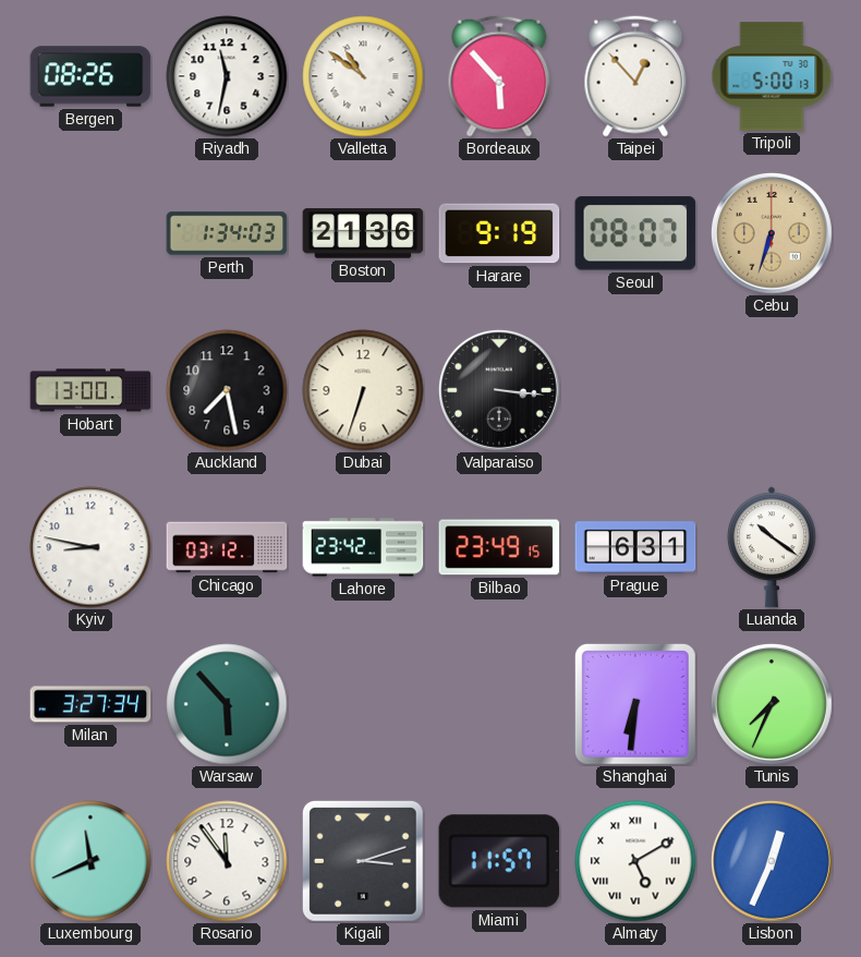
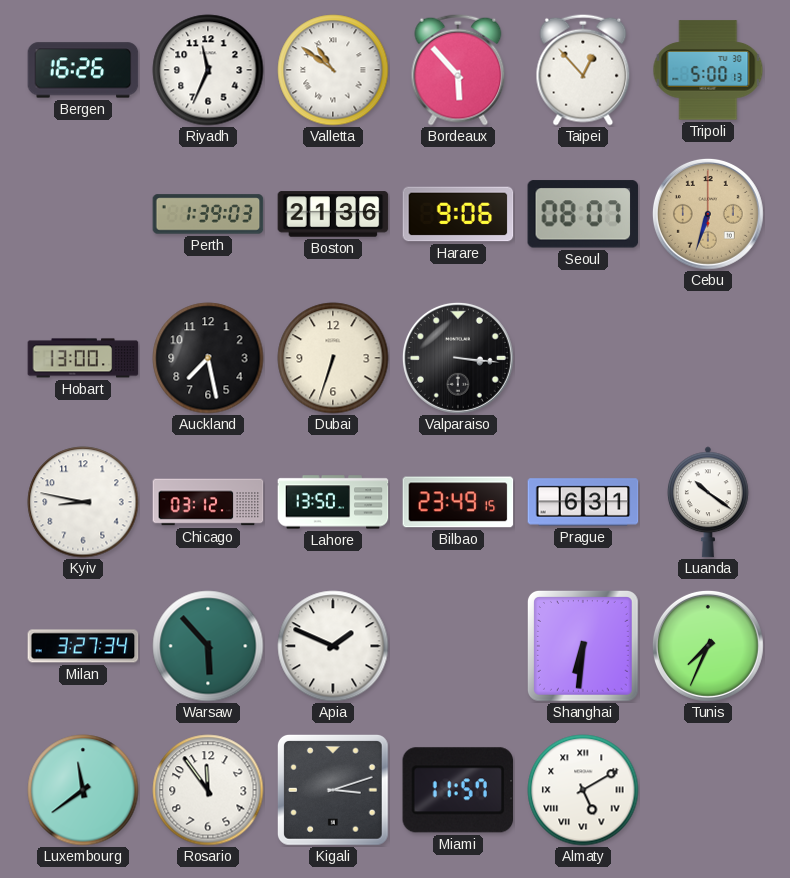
Bergen: 08:26 -> 16:26
Riyadh: 11:32 -> 11:34
Perth: 1:34 -> 1:39
Harare: 9:19 -> 9:06
Lahore: 23:42 -> 13:50
Apia: none -> 1:49
Luxembourg: 11:41 -> 11:39
Lisbon: 12:34 -> none
